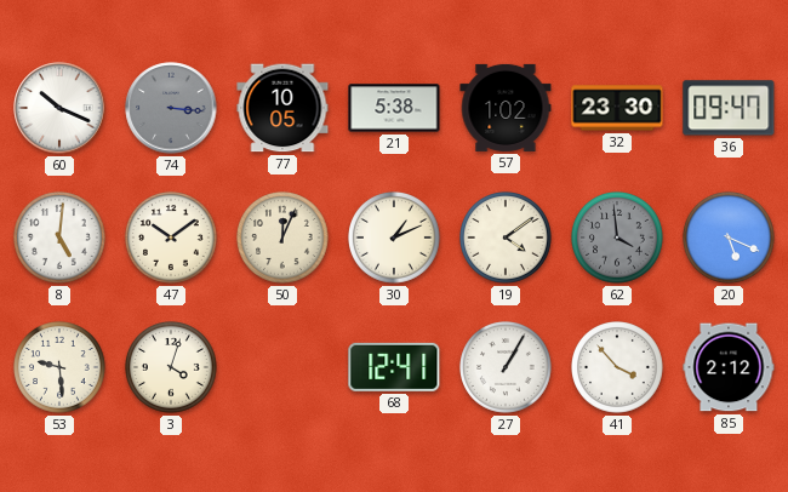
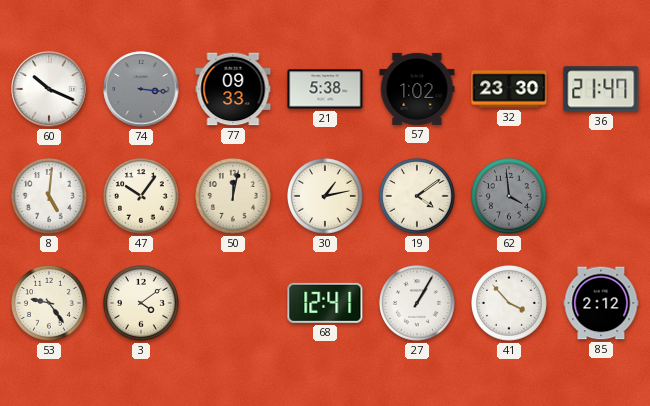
77: 10:05 -> 09:33
36: 09:47 -> 21:47
47: 10:09 -> 10:06
50: 12:04 -> 12:02
30: 1:11 -> 1:13
20: 5:19 -> none
53: 9:29 -> 9:24
3: 4:03 -> 4:09
